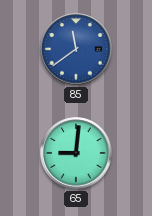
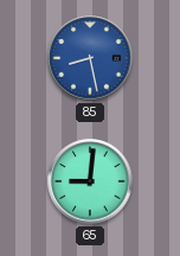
85: 11:39 -> 8:28
